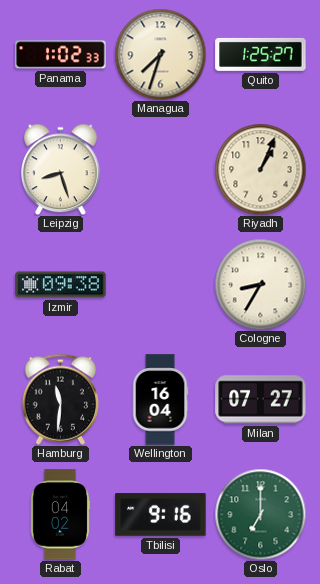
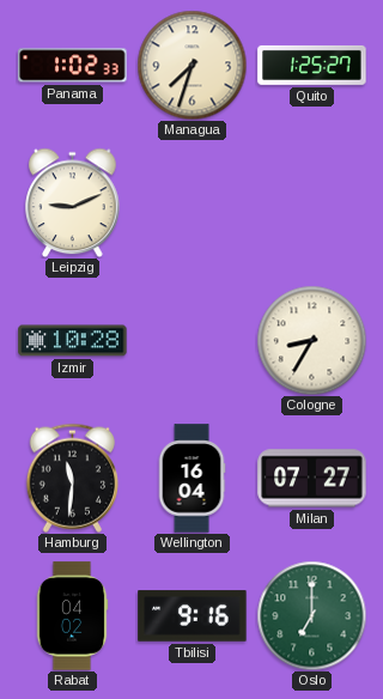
Leipzig: 8:27 -> 9:11
Riyadh: 1:04 -> none
Izmir: 09:38 -> 10:28
